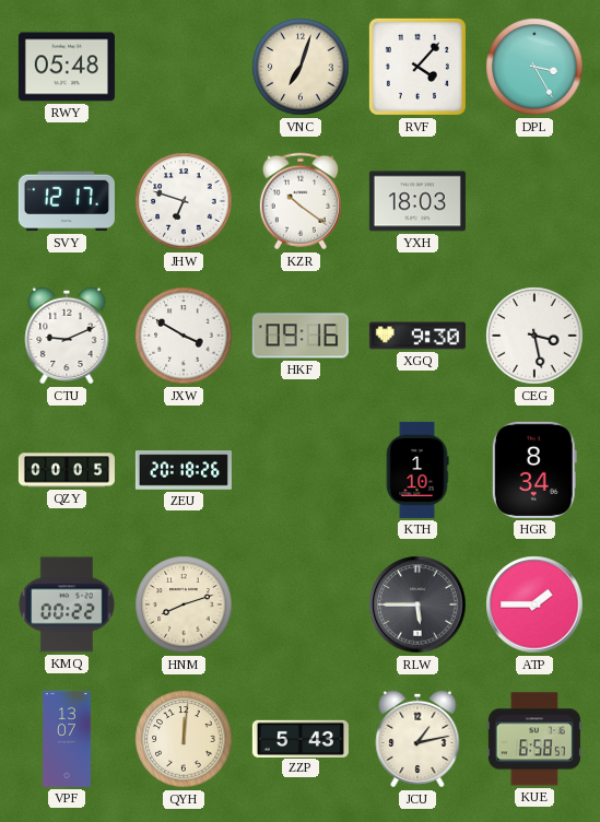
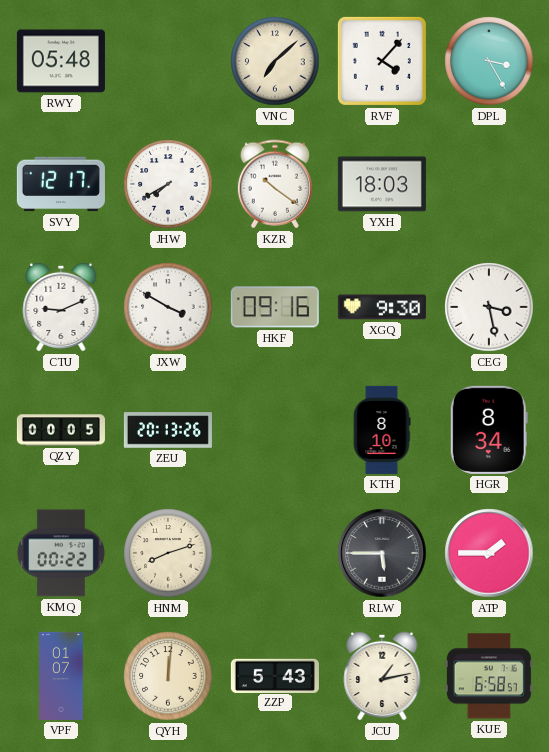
VNC: 7:03 -> 7:08
JHW: 6:48 -> 7:40
ZEU: 20:18 -> 20:13
KTH: 1:10 -> 8:10
VPF: 13:07 -> 01:07
